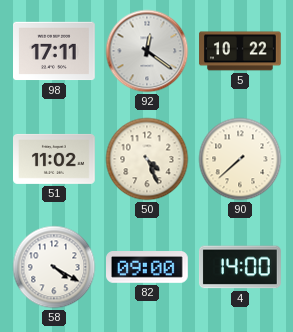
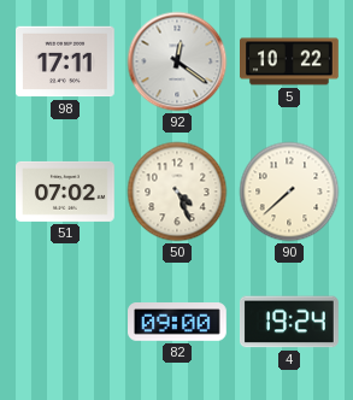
51: 11:02 -> 07:02
58: 4:20 -> none
4: 14:00 -> 19:24
